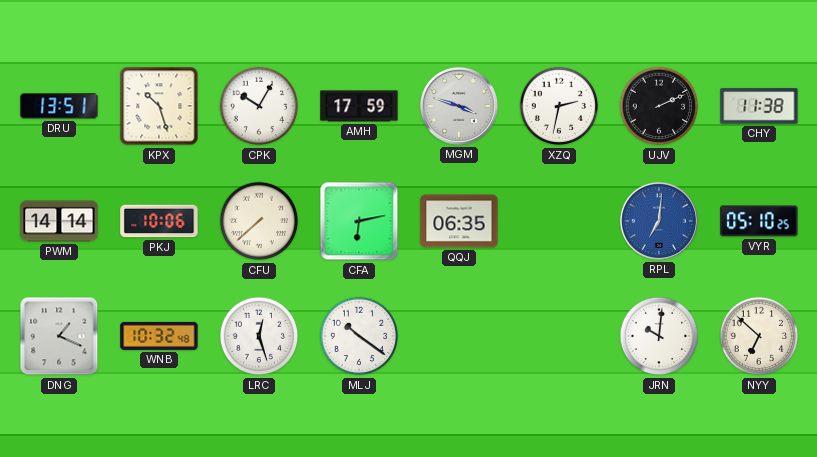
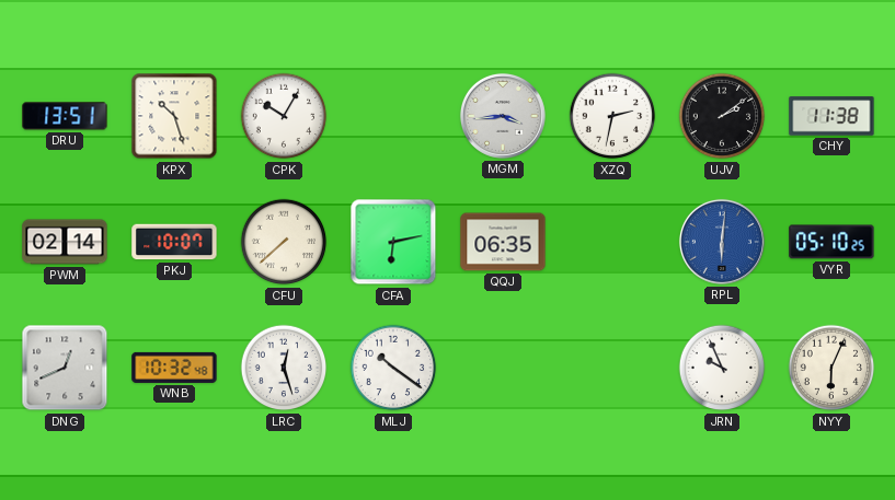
AMH: 17:59 -> none
MGM: 3:48 -> 3:44
UJV: 2:11 -> 2:09
PWM: 14:14 -> 02:14
PKJ: 10:06 -> 10:07
RPL: 7:01 -> 6:01
DNG: 1:19 -> 12:41
JRN: 10:01 -> 9:56
NYY: 6:52 -> 6:04
